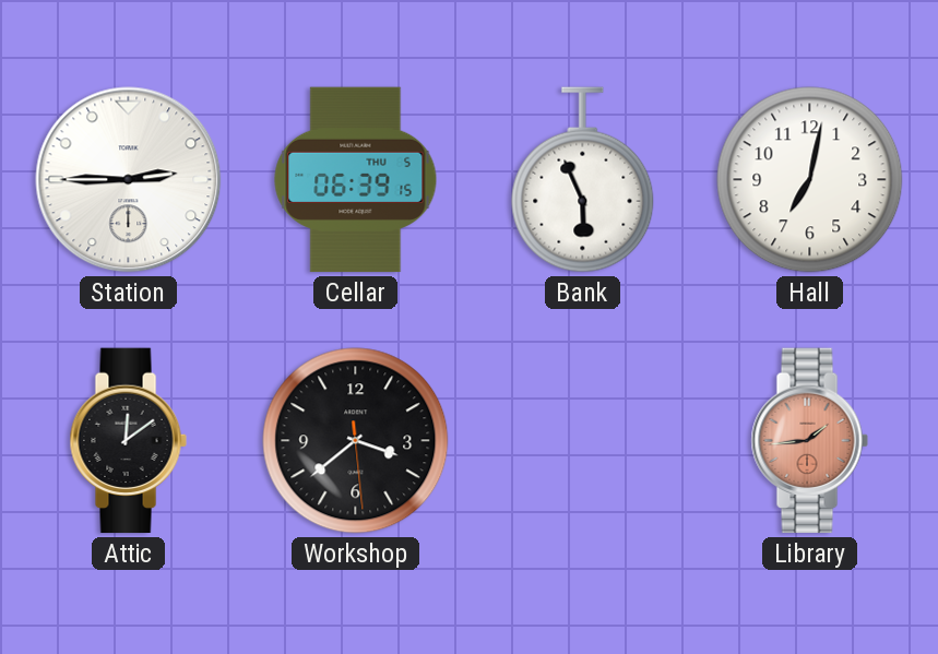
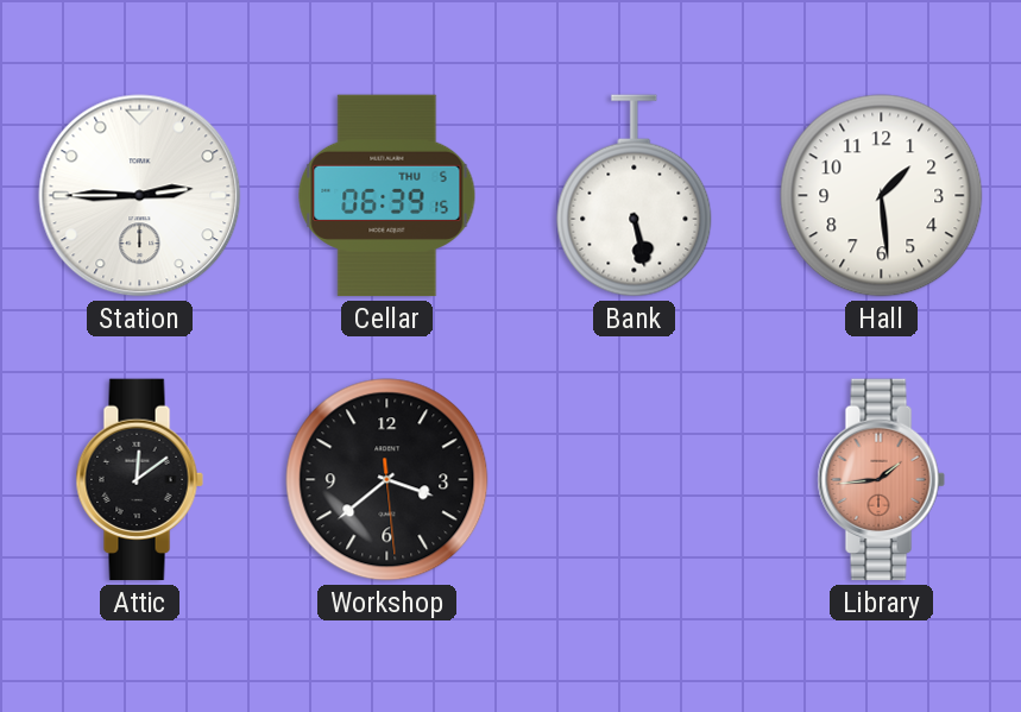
Bank: 5:56 -> 5:28
Hall: 7:02 -> 1:29
